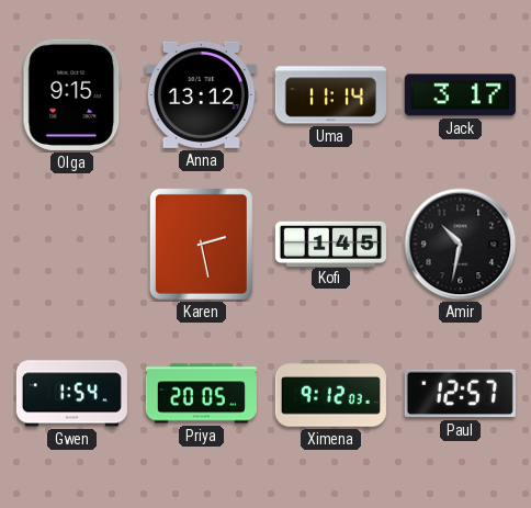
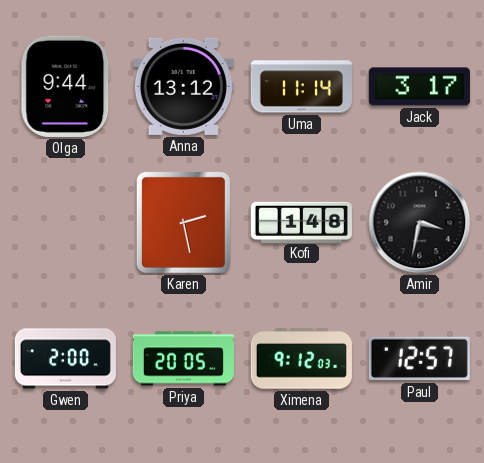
Olga: 9:15 -> 9:44
Kofi: 1:45 -> 1:48
Amir: 10:32 -> 3:32
Gwen: 1:54 -> 2:00
